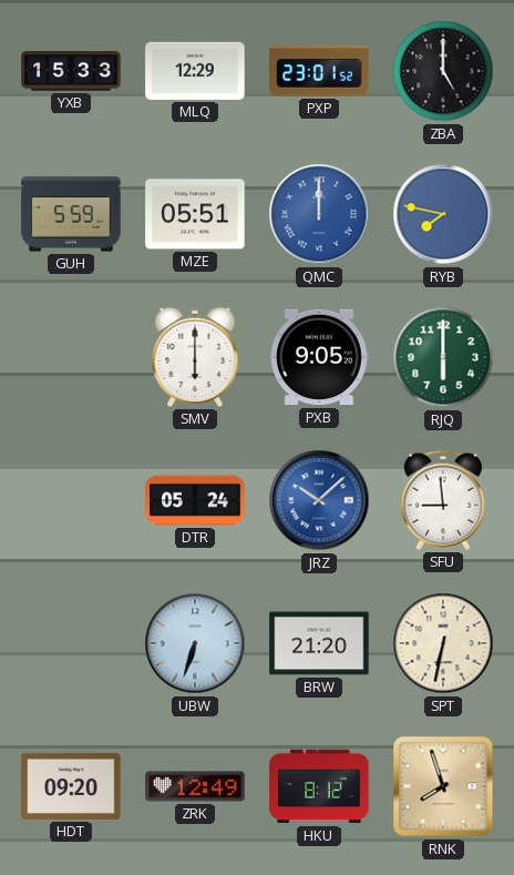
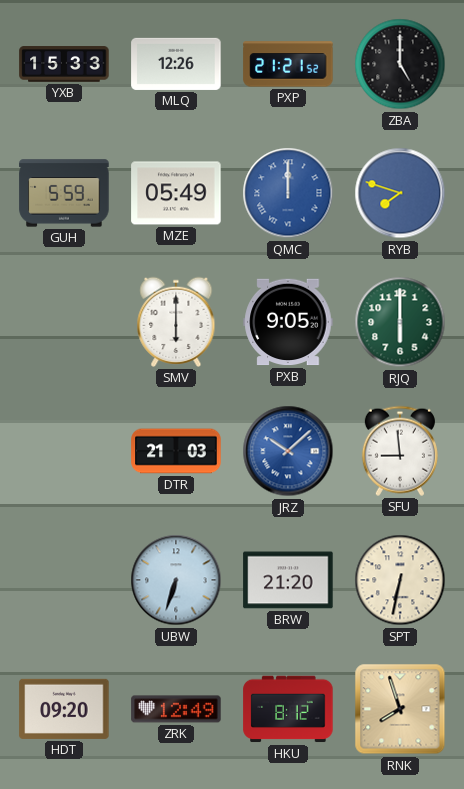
MLQ: 12:29 -> 12:26
PXP: 23:01 -> 21:21
MZE: 05:51 -> 05:49
RYB: 7:47 -> 7:48
DTR: 05:24 -> 21:03
